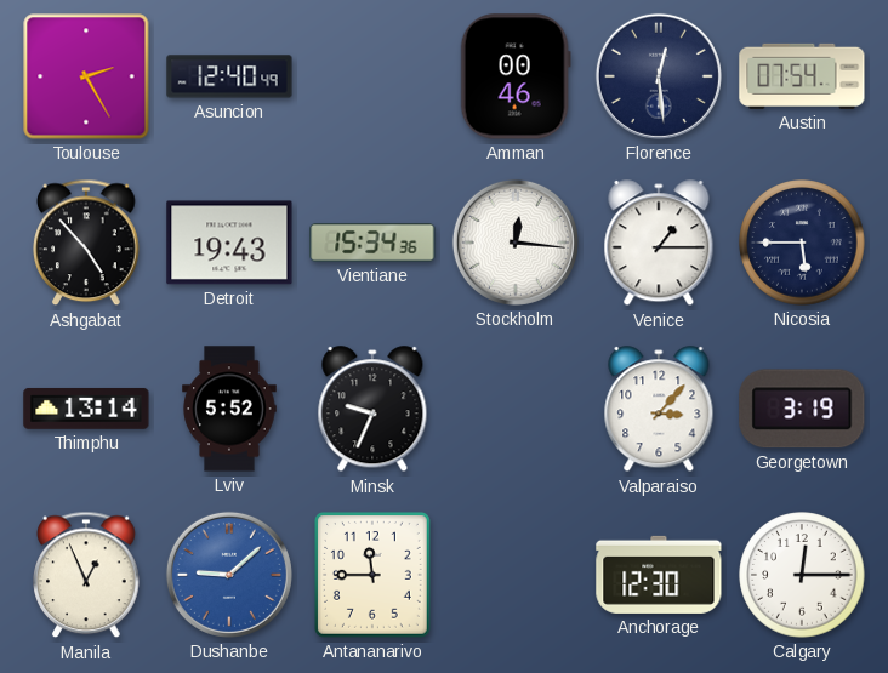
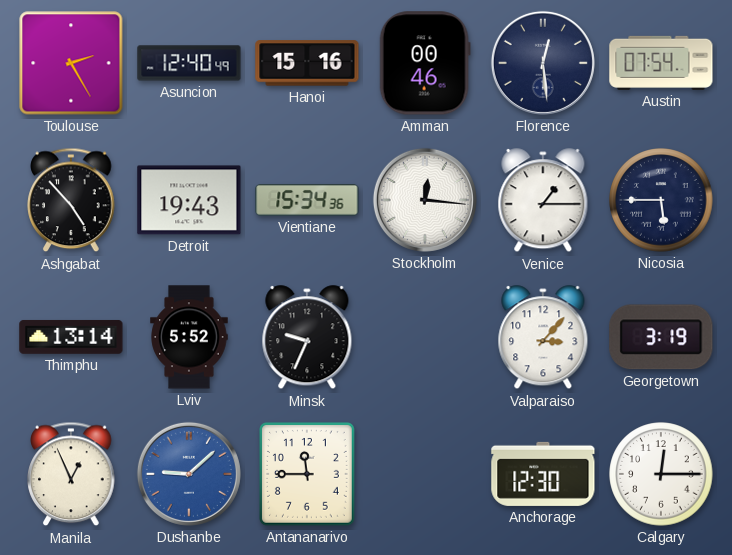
Hanoi: none -> 15:16
